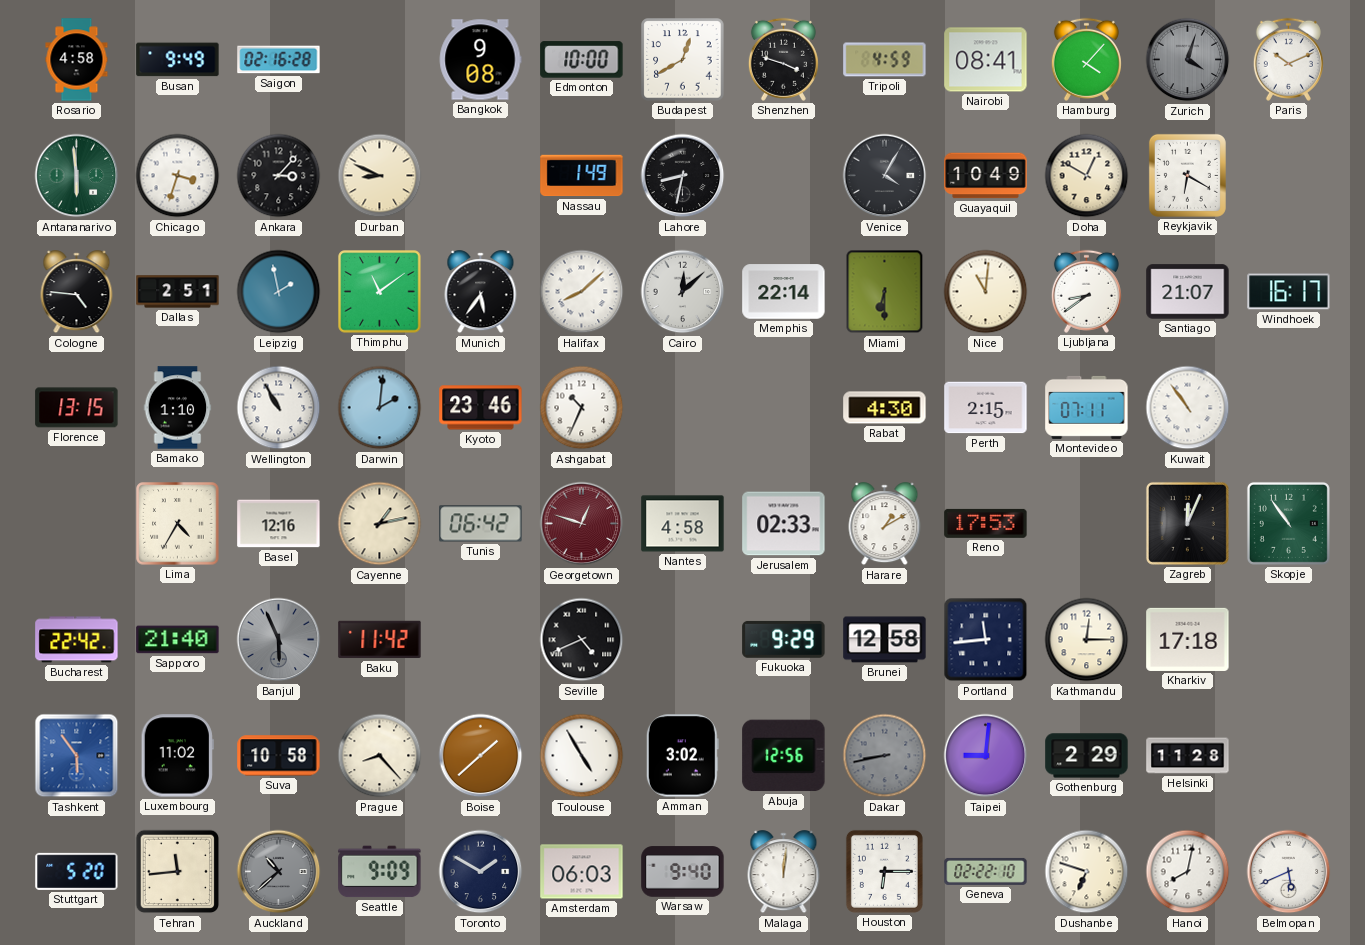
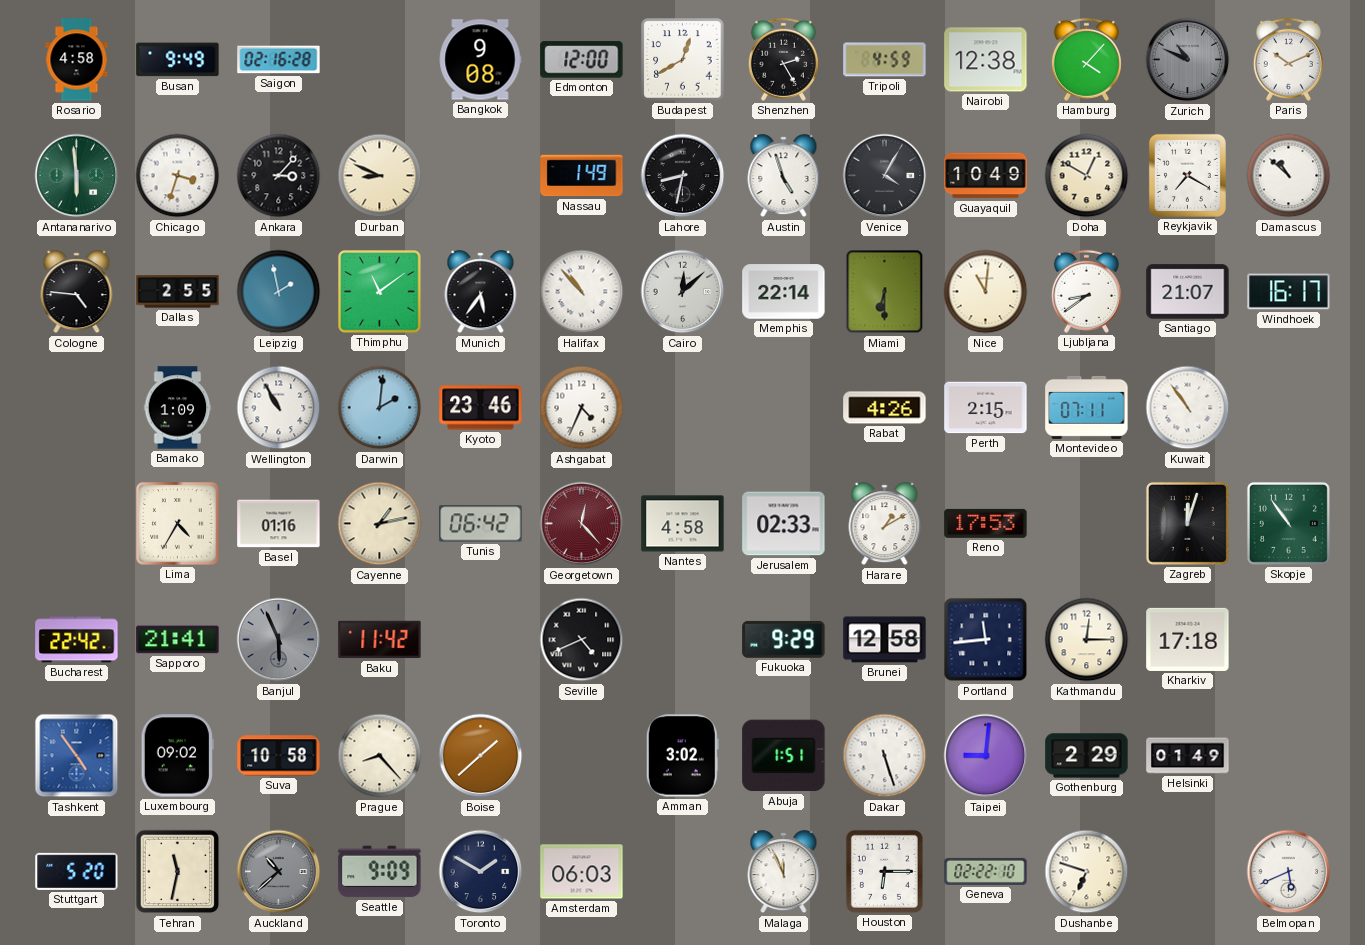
Edmonton: 10:00 -> 12:00
Shenzhen: 3:48 -> 2:25
Nairobi: 08:41 -> 12:38
Zurich: 4:03 -> 10:49
Austin: none -> 4:57
Reykjavik: 6:20 -> 7:20
Damascus: none -> 10:52
Dallas: 2:51 -> 2:55
Halifax: 8:08 -> 10:53
Florence: 13:15 -> none
Bamako: 1:10 -> 1:09
Ashgabat: 10:34 -> 4:34
Rabat: 4:30 -> 4:26
Basel: 12:16 -> 01:16
Georgetown: 12:48 -> 12:23
Zagreb: 12:04 -> 12:03
Sapporo: 21:40 -> 21:41
Tashkent: 5:54 -> 4:54
Luxembourg: 11:02 -> 09:02
Toulouse: 4:55 -> none
Abuja: 12:56 -> 1:51
Dakar: 8:43 -> 5:27
Dakar dial: grey -> white
Helsinki: 11:28 -> 01:49
Tehran: 11:44 -> 11:32
Warsaw: 9:40 -> none
Malaga: 12:01 -> 11:56
Hanoi: 8:02 -> none
